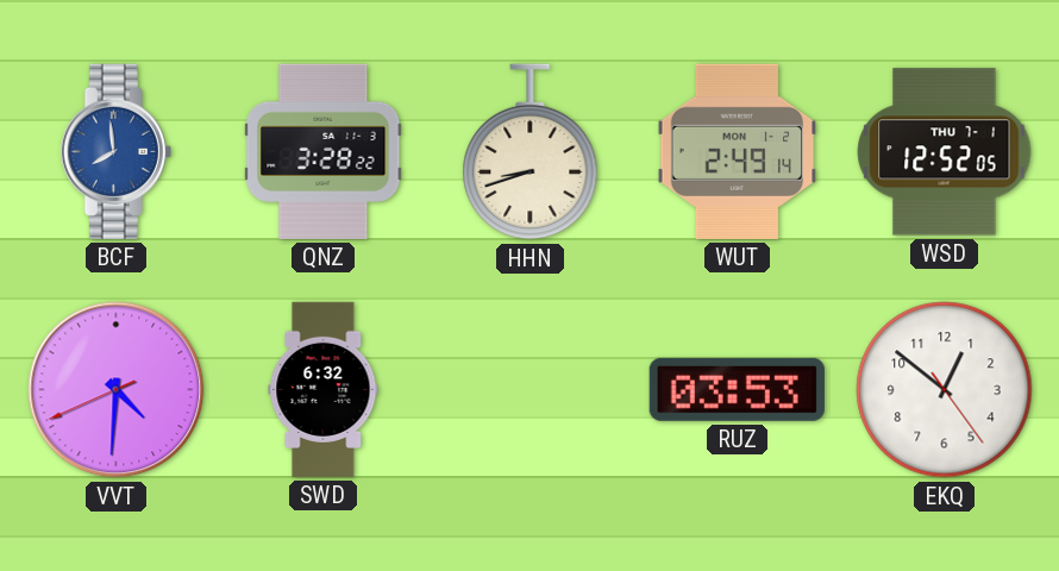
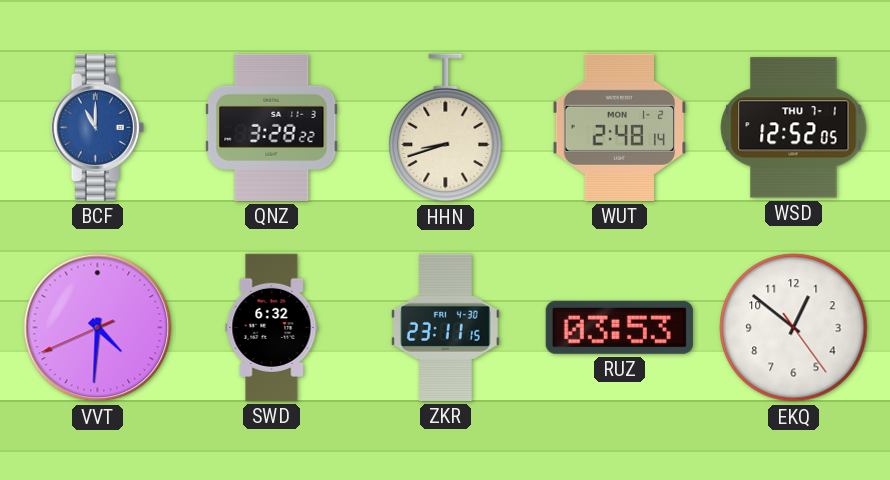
BCF: 7:59 -> 11:00
WUT: 2:49 -> 2:48
ZKR: none -> 23:11
